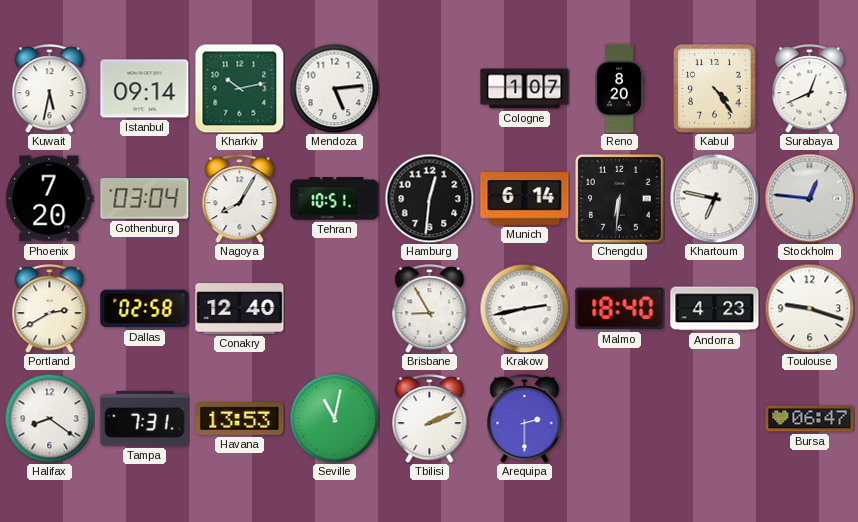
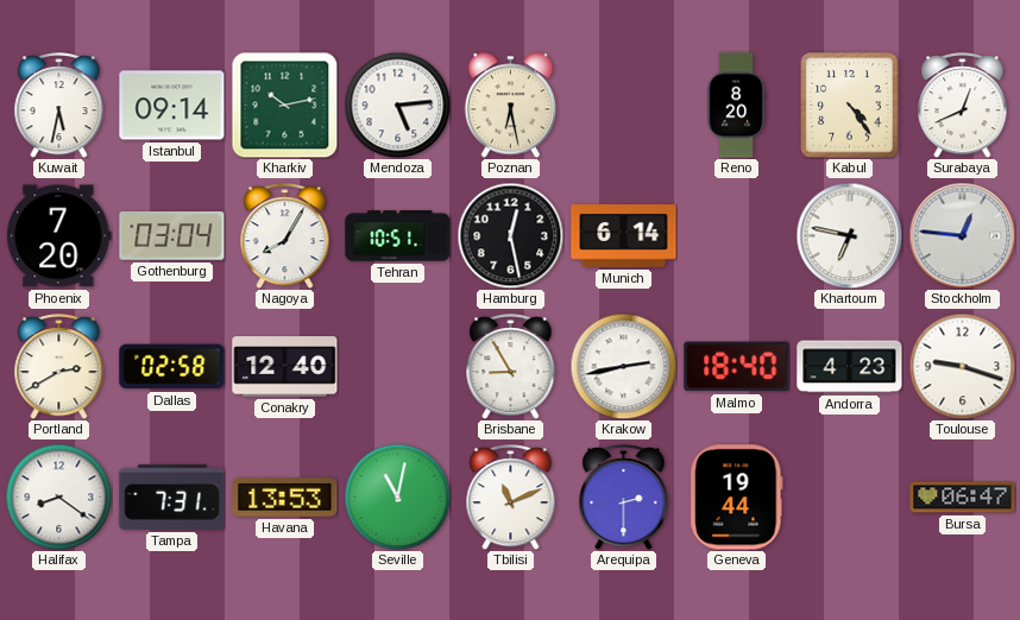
Poznan: none -> 6:28
Cologne: 1:07 -> none
Hamburg: 12:31 -> 12:28
Chengdu: 6:31 -> none
Tbilisi: 2:11 -> 11:11
Geneva: none -> 19:44
